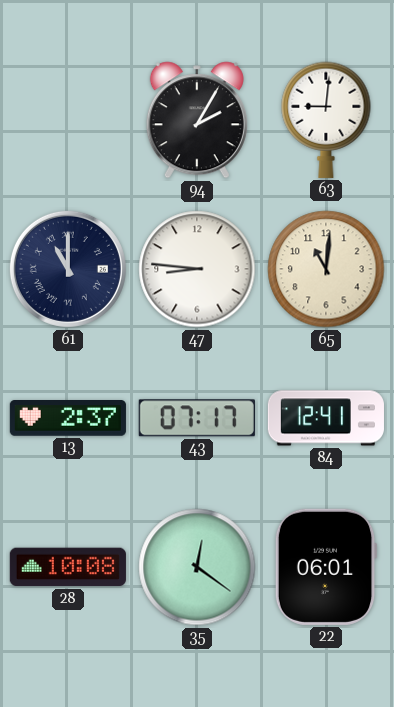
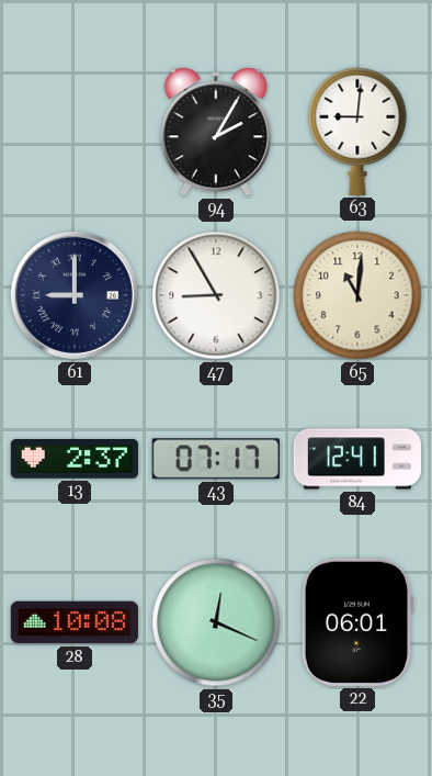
61: 11:00 -> 9:00
47: 8:46 -> 8:55
35: 12:21 -> 12:19
